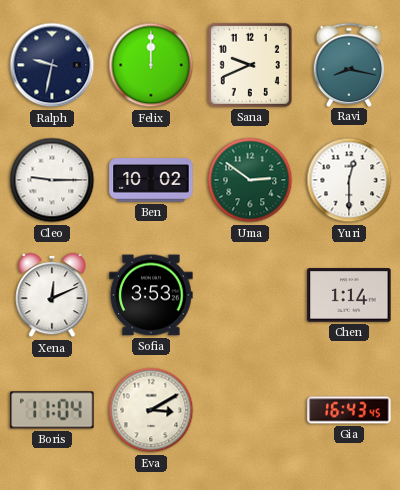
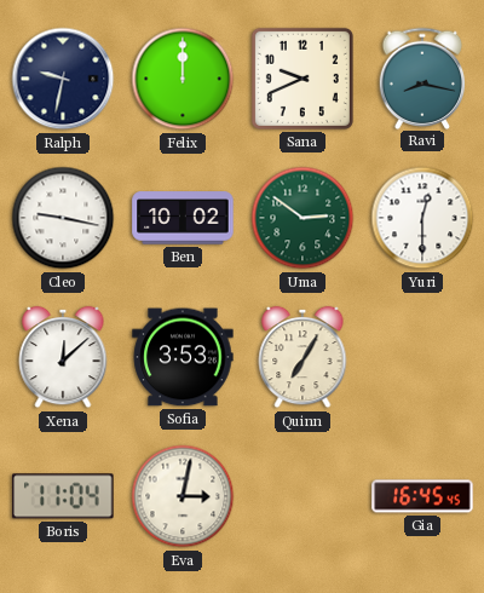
Cleo: 9:15 -> 9:17
Xena: 12:11 -> 12:08
Quinn: none -> 7:05
Chen: 1:14 -> none
Eva: 3:10 -> 3:02
Gia: 16:43 -> 16:45
